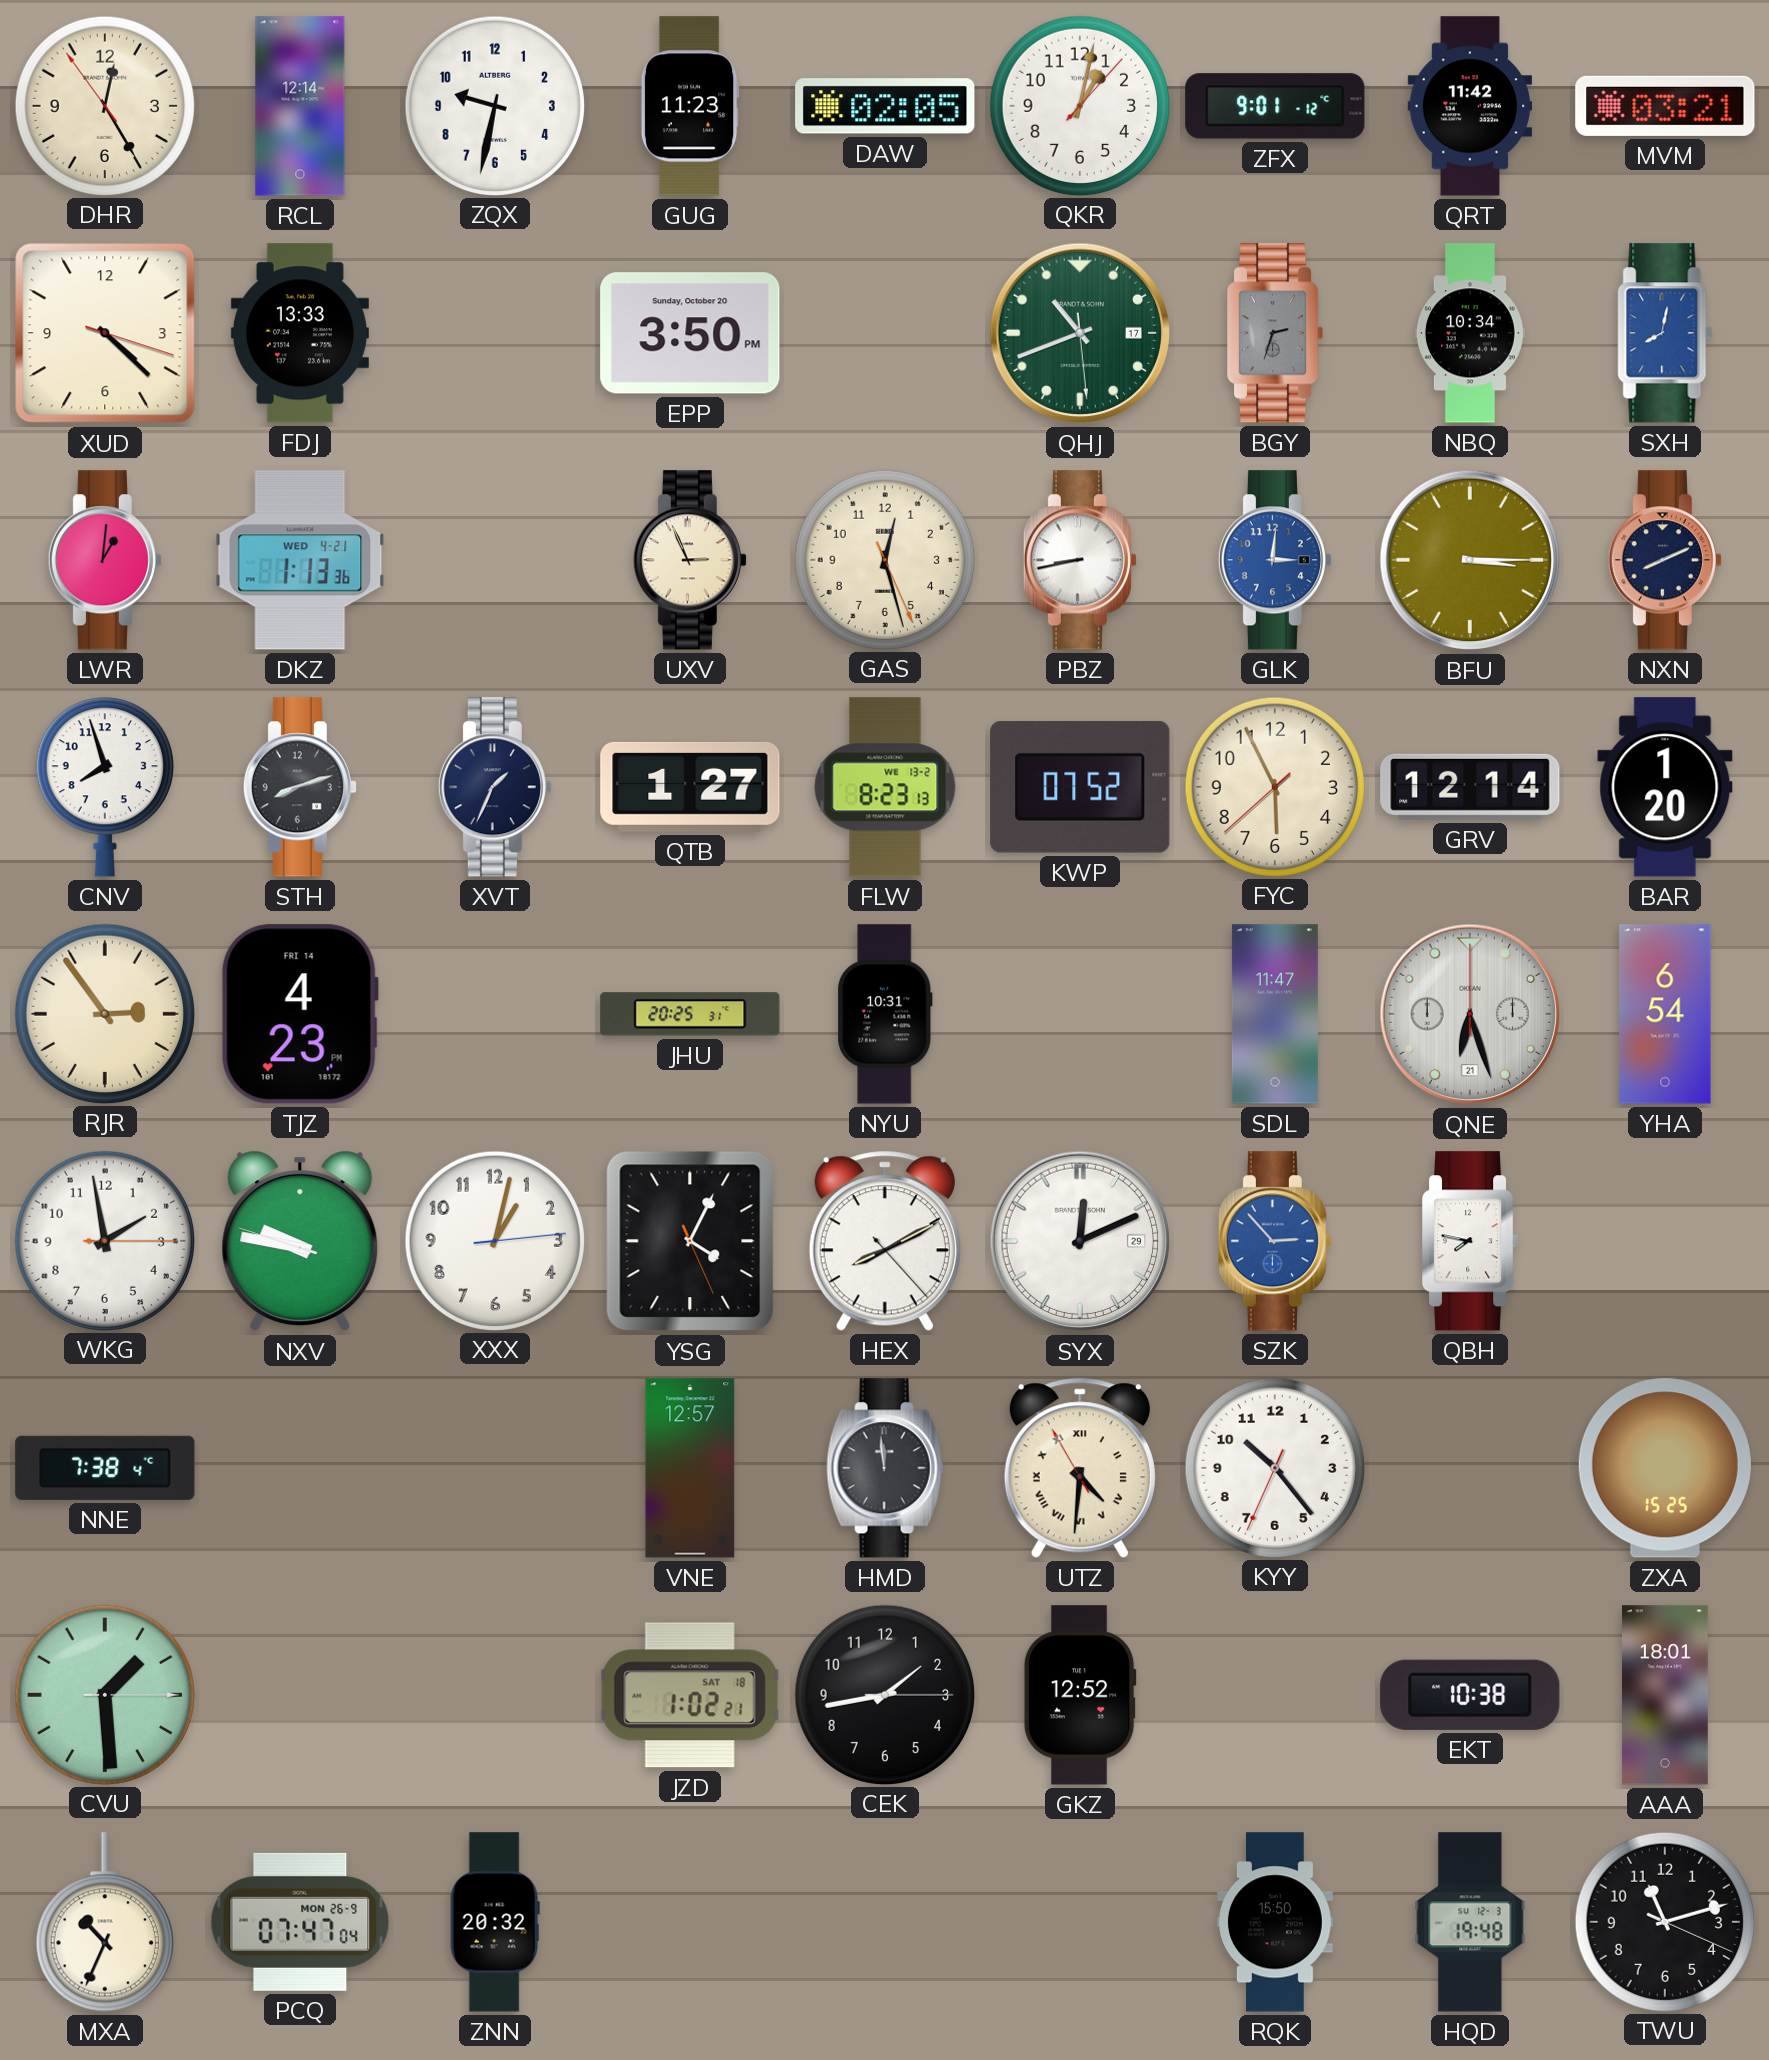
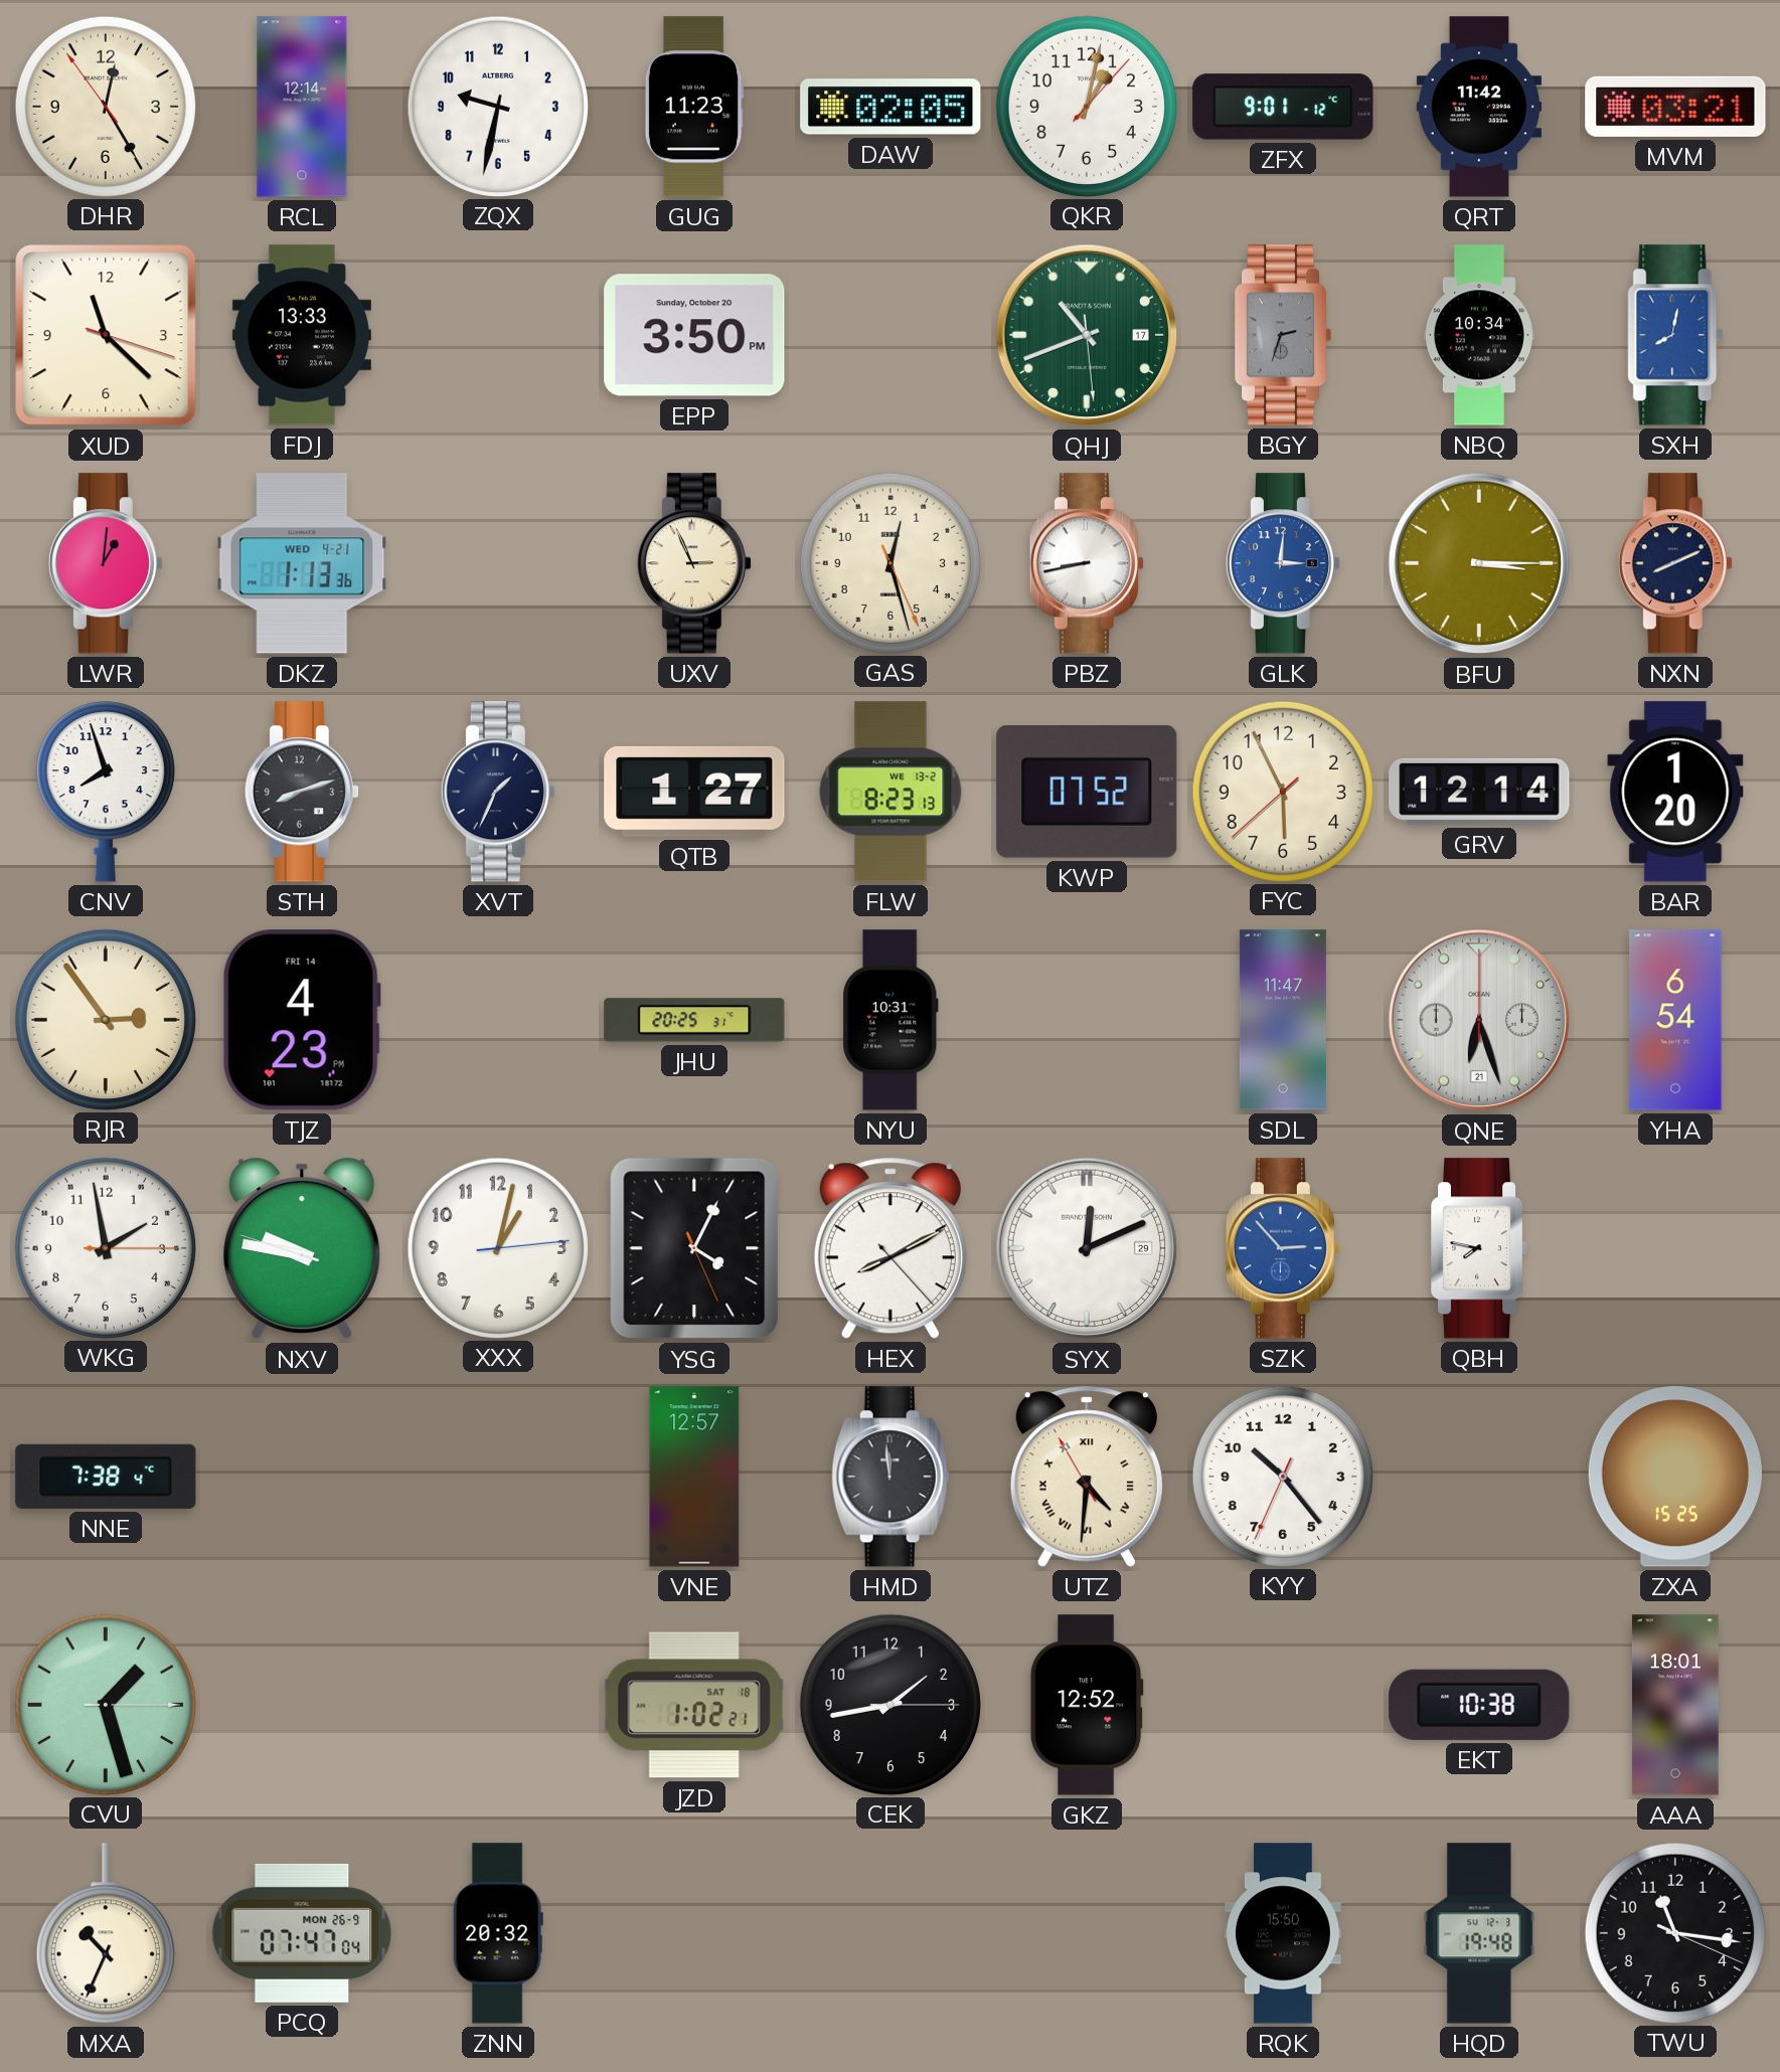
XUD: 4:22 -> 11:22
CVU: 1:29 -> 1:27
TWU: 11:12 -> 11:16
